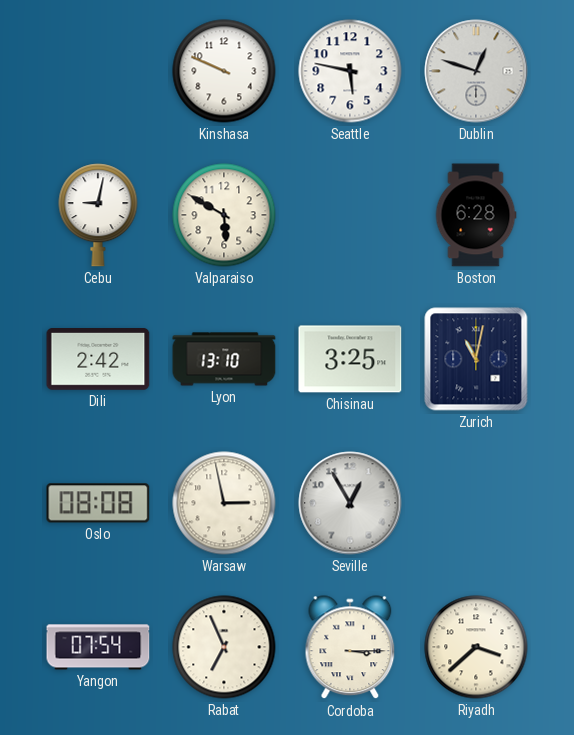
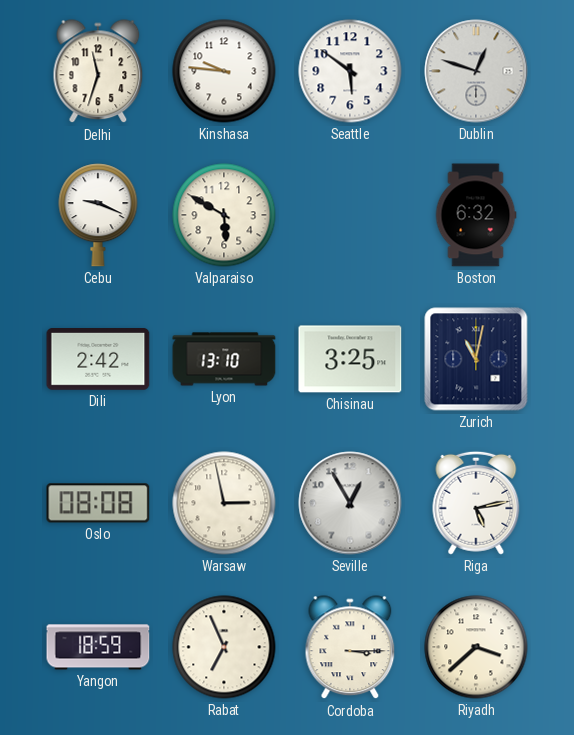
Delhi: none -> 11:33
Kinshasa: 9:49 -> 9:46
Seattle: 5:47 -> 5:51
Cebu: 9:02 -> 9:19
Boston: 6:28 -> 6:32
Riga: none -> 5:13
Yangon: 07:54 -> 18:59
